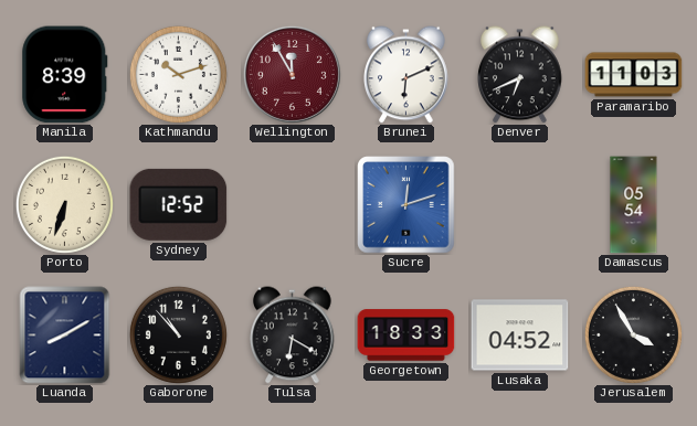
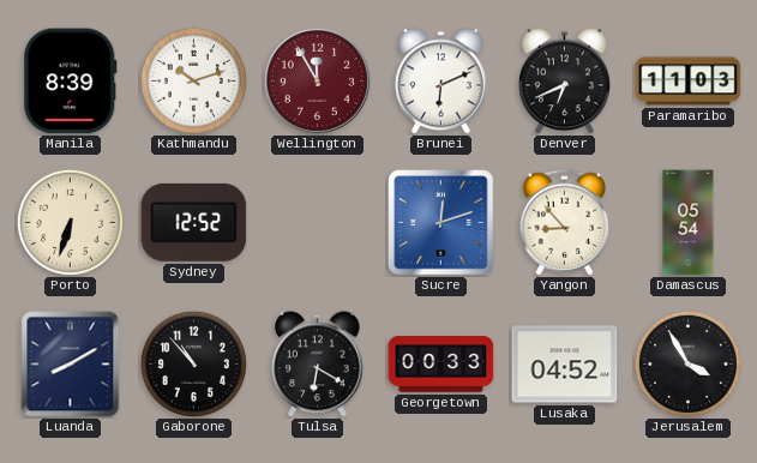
Yangon: none -> 8:53
Georgetown: 18:33 -> 00:33
